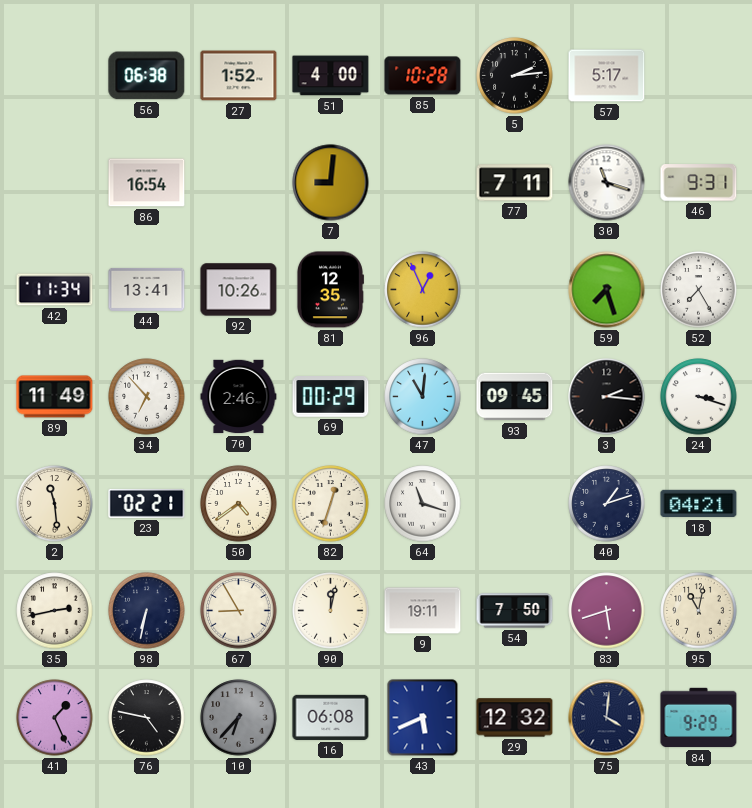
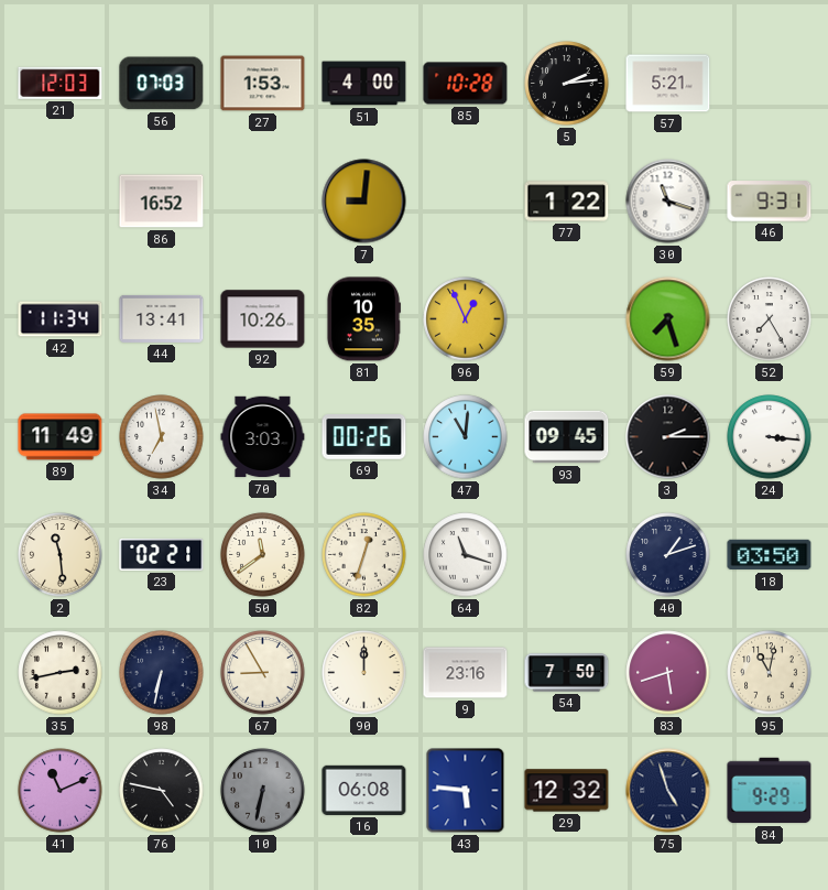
21: none -> 12:03
56: 06:38 -> 07:03
27: 1:52 -> 1:53
57: 5:17 -> 5:21
86: 16:54 -> 16:52
77: 7:11 -> 1:22
81: 12:35 -> 10:35
34: 6:53 -> 6:58
70: 2:46 -> 3:03
69: 00:29 -> 00:26
3: 2:16 -> 2:15
24: 3:18 -> 3:16
50: 4:39 -> 11:39
18: 04:21 -> 03:50
90: 12:02 -> 12:00
9: 19:11 -> 23:16
41: 1:26 -> 11:11
10: 6:37 -> 6:32
43: 5:41 -> 5:46
75: 4:01 -> 4:57
